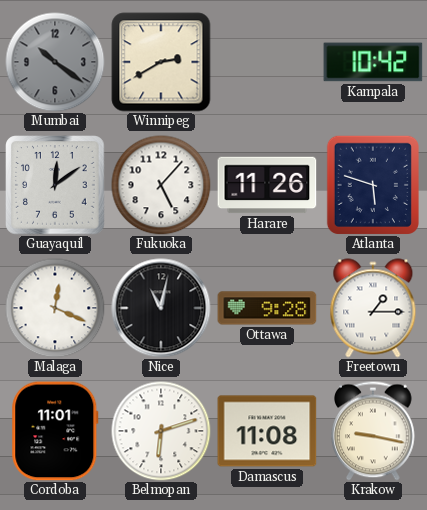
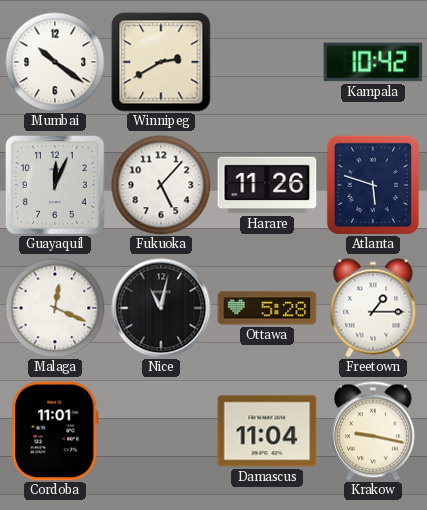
Mumbai dial: grey -> white
Guayaquil: 12:09 -> 12:04
Ottawa: 9:28 -> 5:28
Belmopan: 6:12 -> none
Damascus: 11:08 -> 11:04
